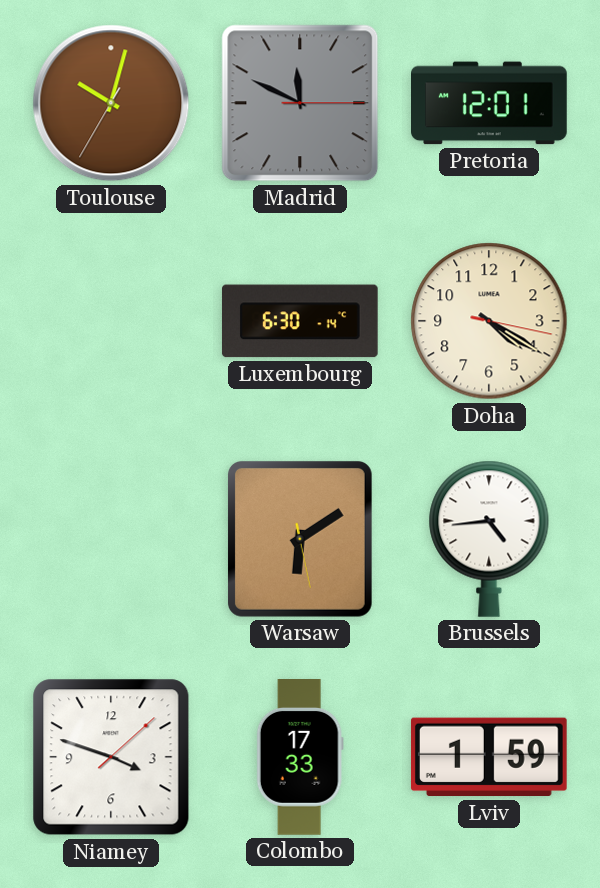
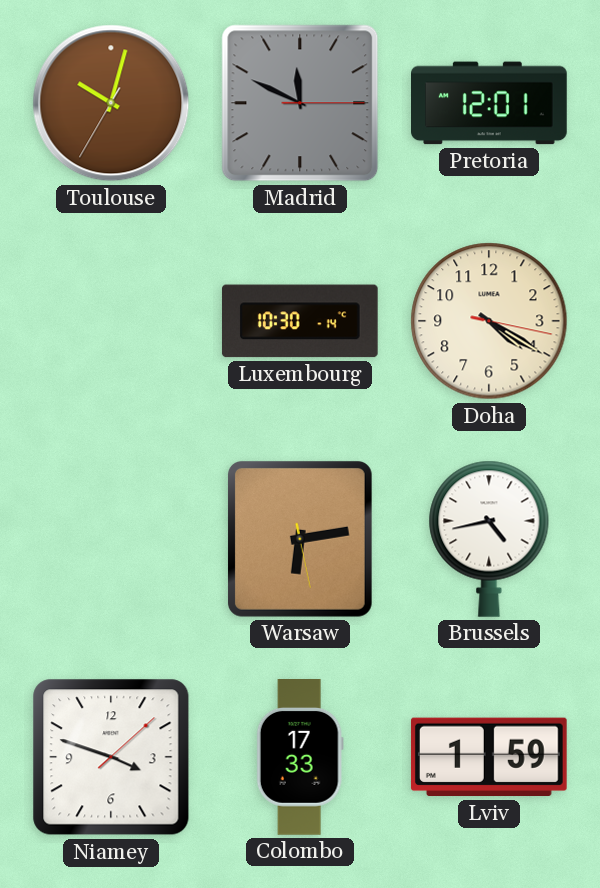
Luxembourg: 6:30 -> 10:30
Warsaw: 6:09 -> 6:13
Brussels: 4:44 -> 4:43
